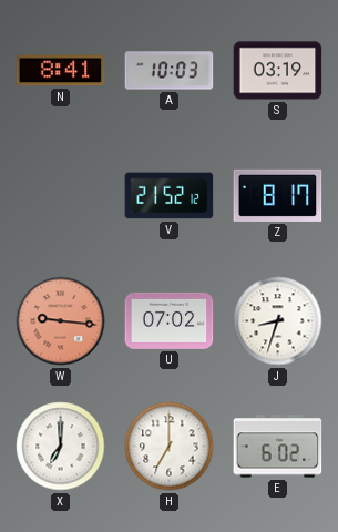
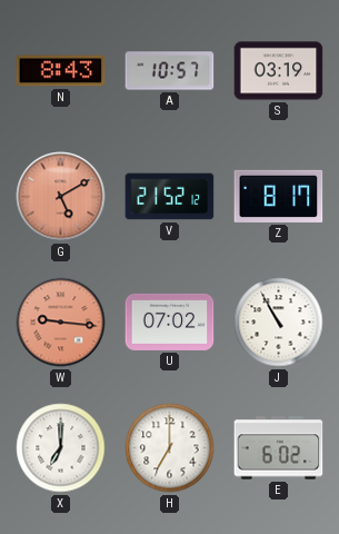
N: 8:41 -> 8:43
A: 10:03 -> 10:57
G: none -> 5:10
J: 8:33 -> 10:55
